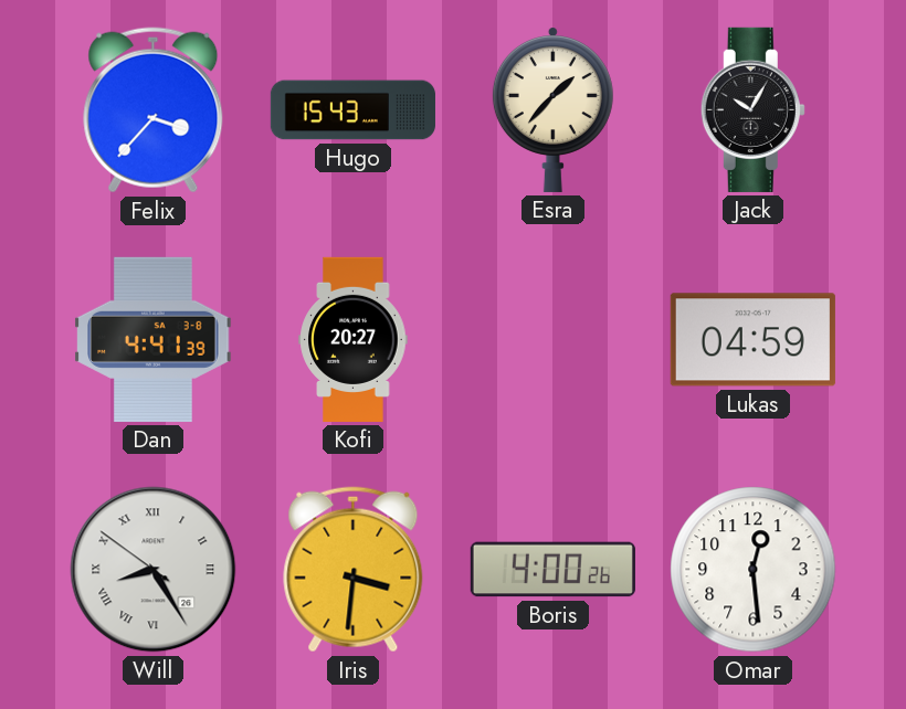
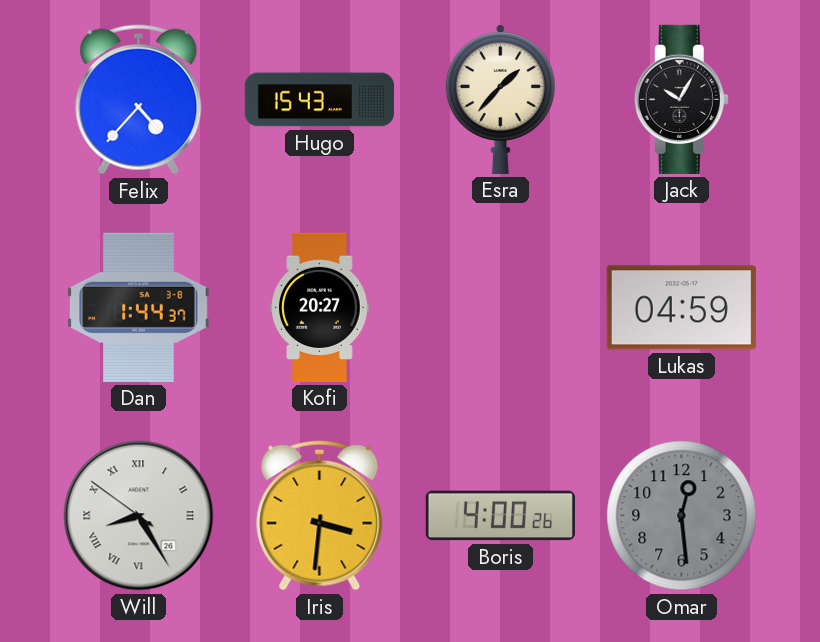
Felix: 3:37 -> 4:37
Dan: 4:41 -> 1:44
Omar dial: white -> grey
